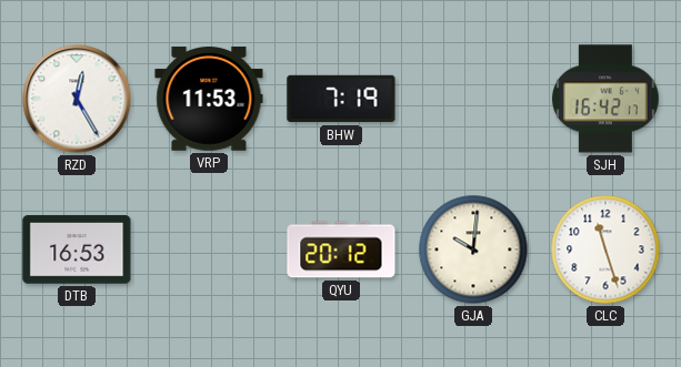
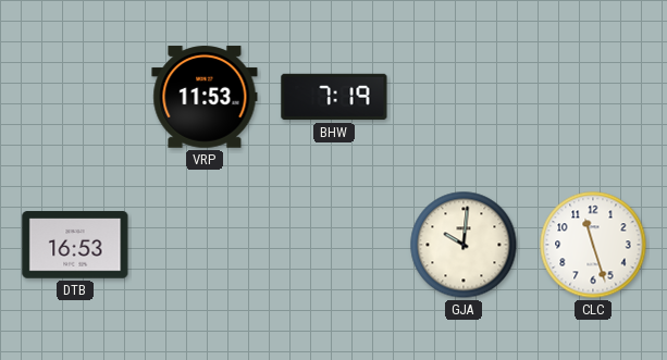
RZD: 12:25 -> none
SJH: 16:42 -> none
QYU: 20:12 -> none
